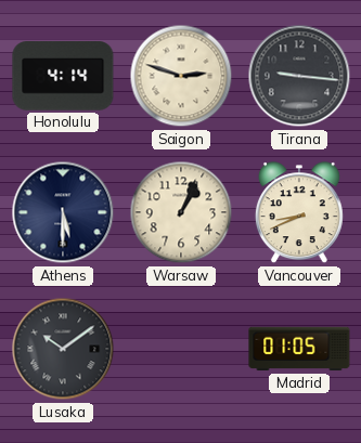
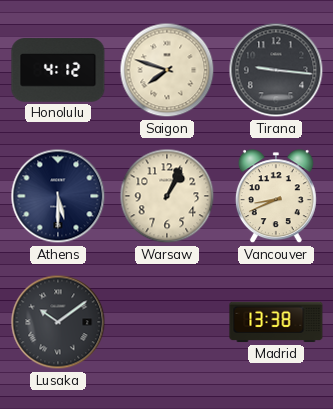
Honolulu: 4:14 -> 4:12
Saigon: 2:48 -> 7:48
Madrid: 01:05 -> 13:38
